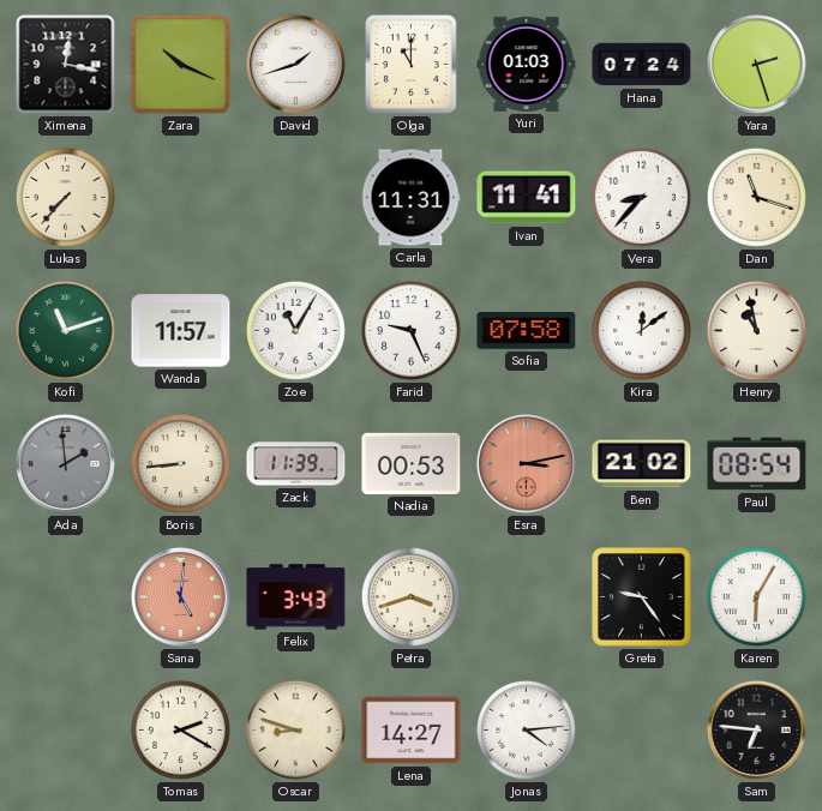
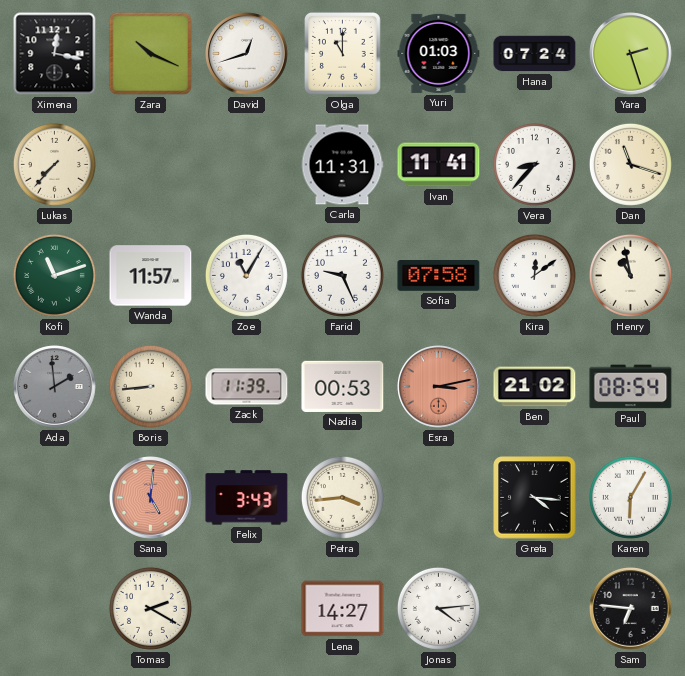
David: 1:42 -> 12:42
Petra: 3:42 -> 3:44
Greta: 9:24 -> 4:16
Oscar: 8:48 -> none
